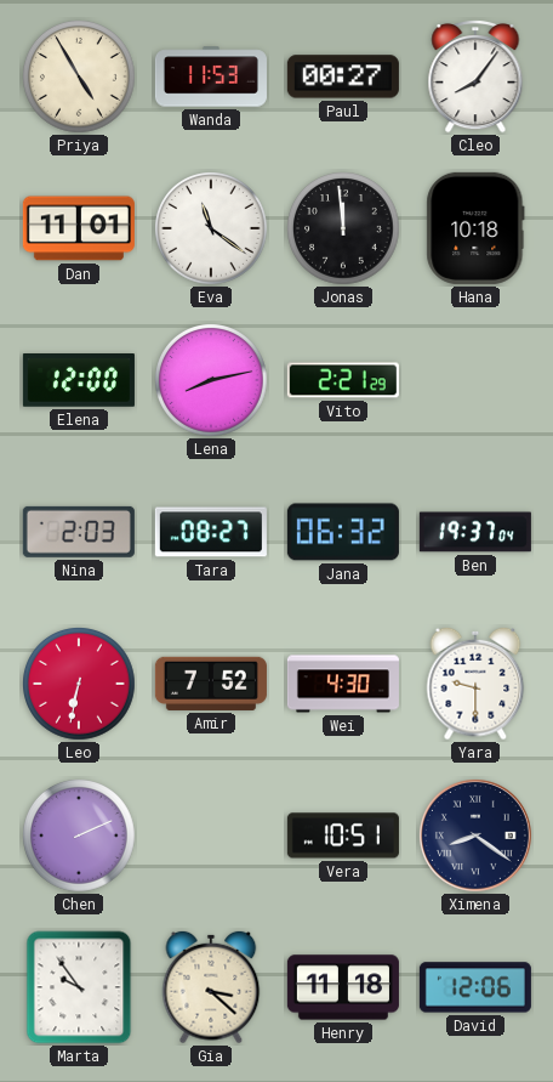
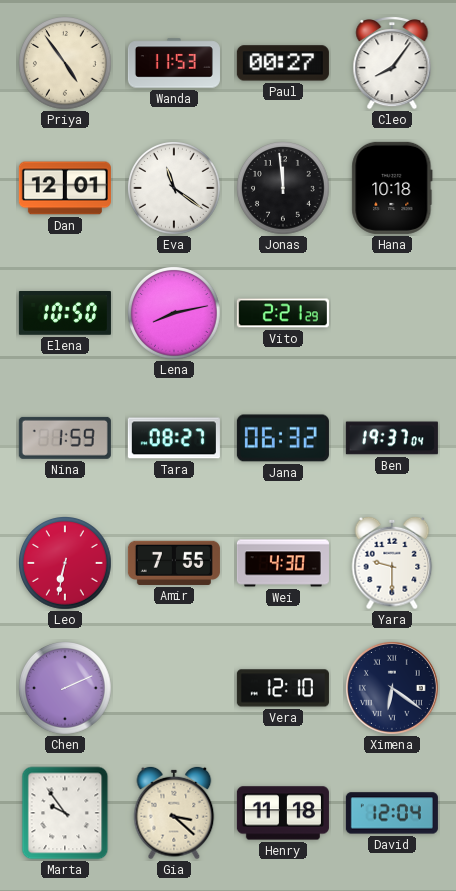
Priya: 4:55 -> 4:54
Dan: 11:01 -> 12:01
Elena: 12:00 -> 10:50
Nina: 2:03 -> 1:59
Amir: 7:52 -> 7:55
Vera: 10:51 -> 12:10
Ximena: 8:21 -> 6:21
David: 12:06 -> 12:04
